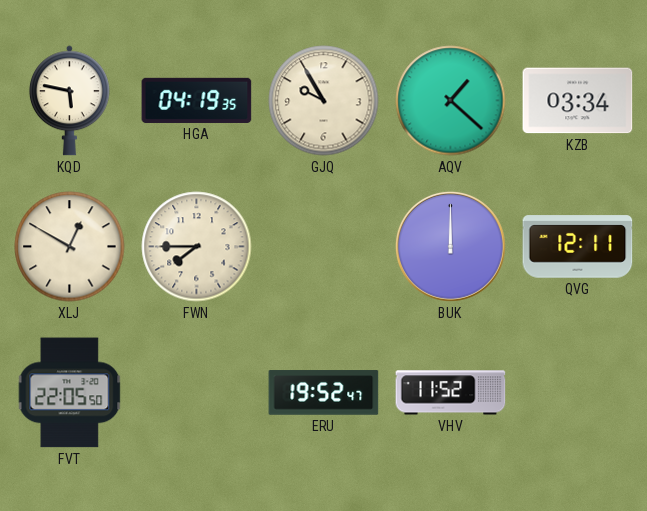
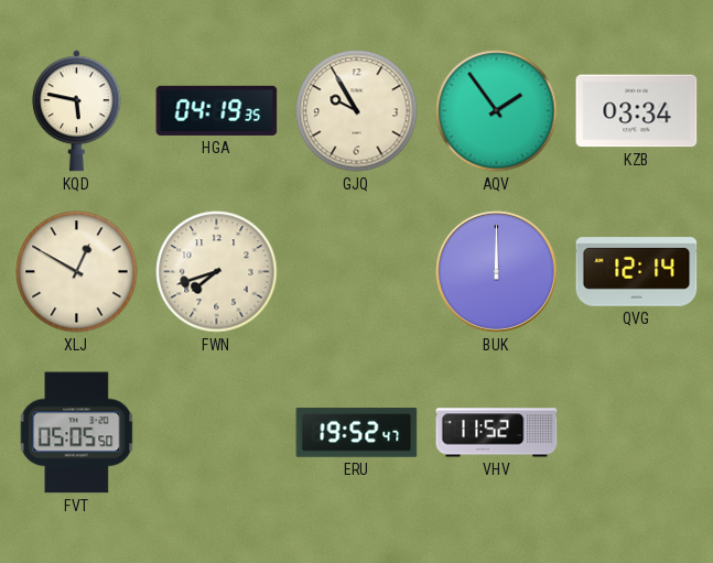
AQV: 1:22 -> 1:54
FWN: 7:45 -> 7:42
QVG: 12:11 -> 12:14
FVT: 22:05 -> 05:05
